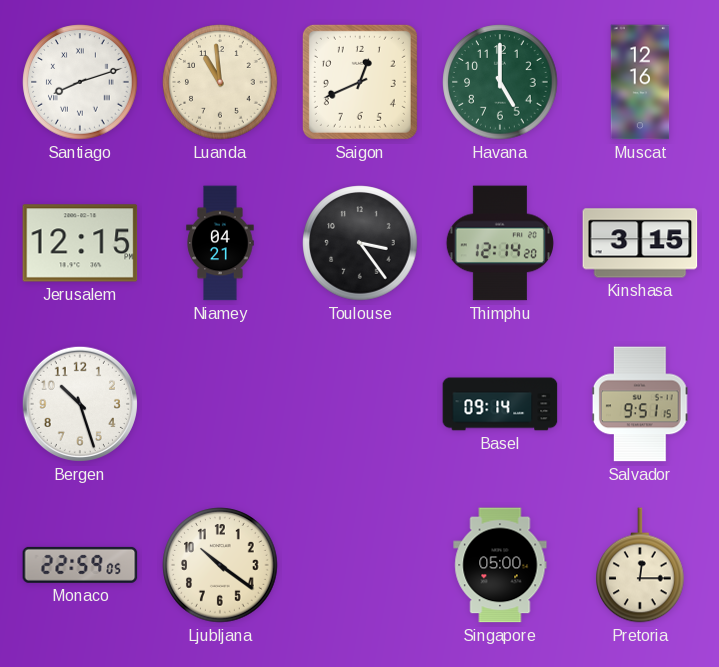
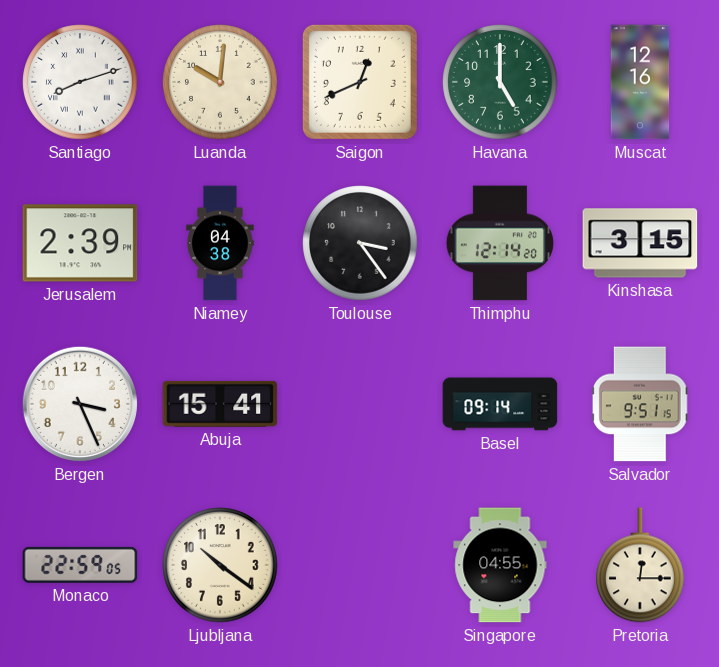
Luanda: 10:59 -> 10:01
Jerusalem: 12:15 -> 2:39
Niamey: 04:21 -> 04:38
Bergen: 10:27 -> 3:26
Abuja: none -> 15:41
Singapore: 05:00 -> 04:55
